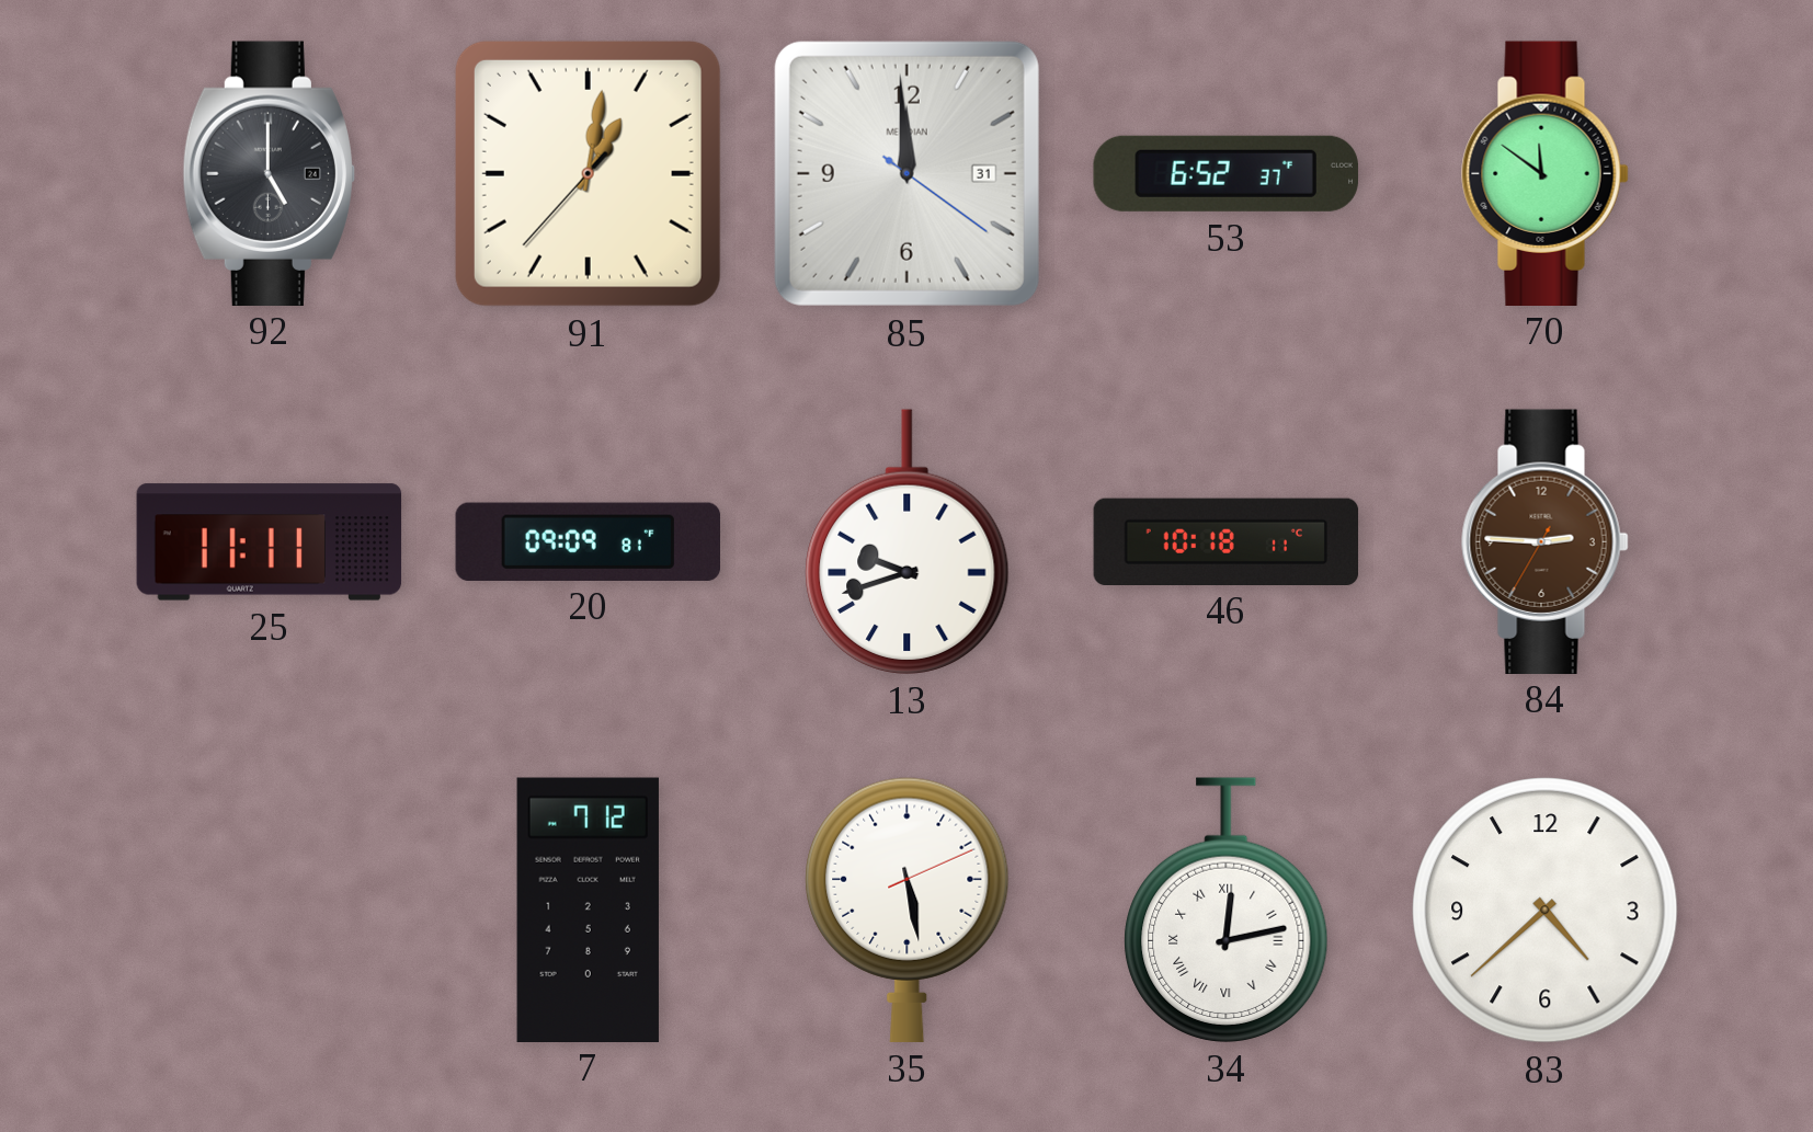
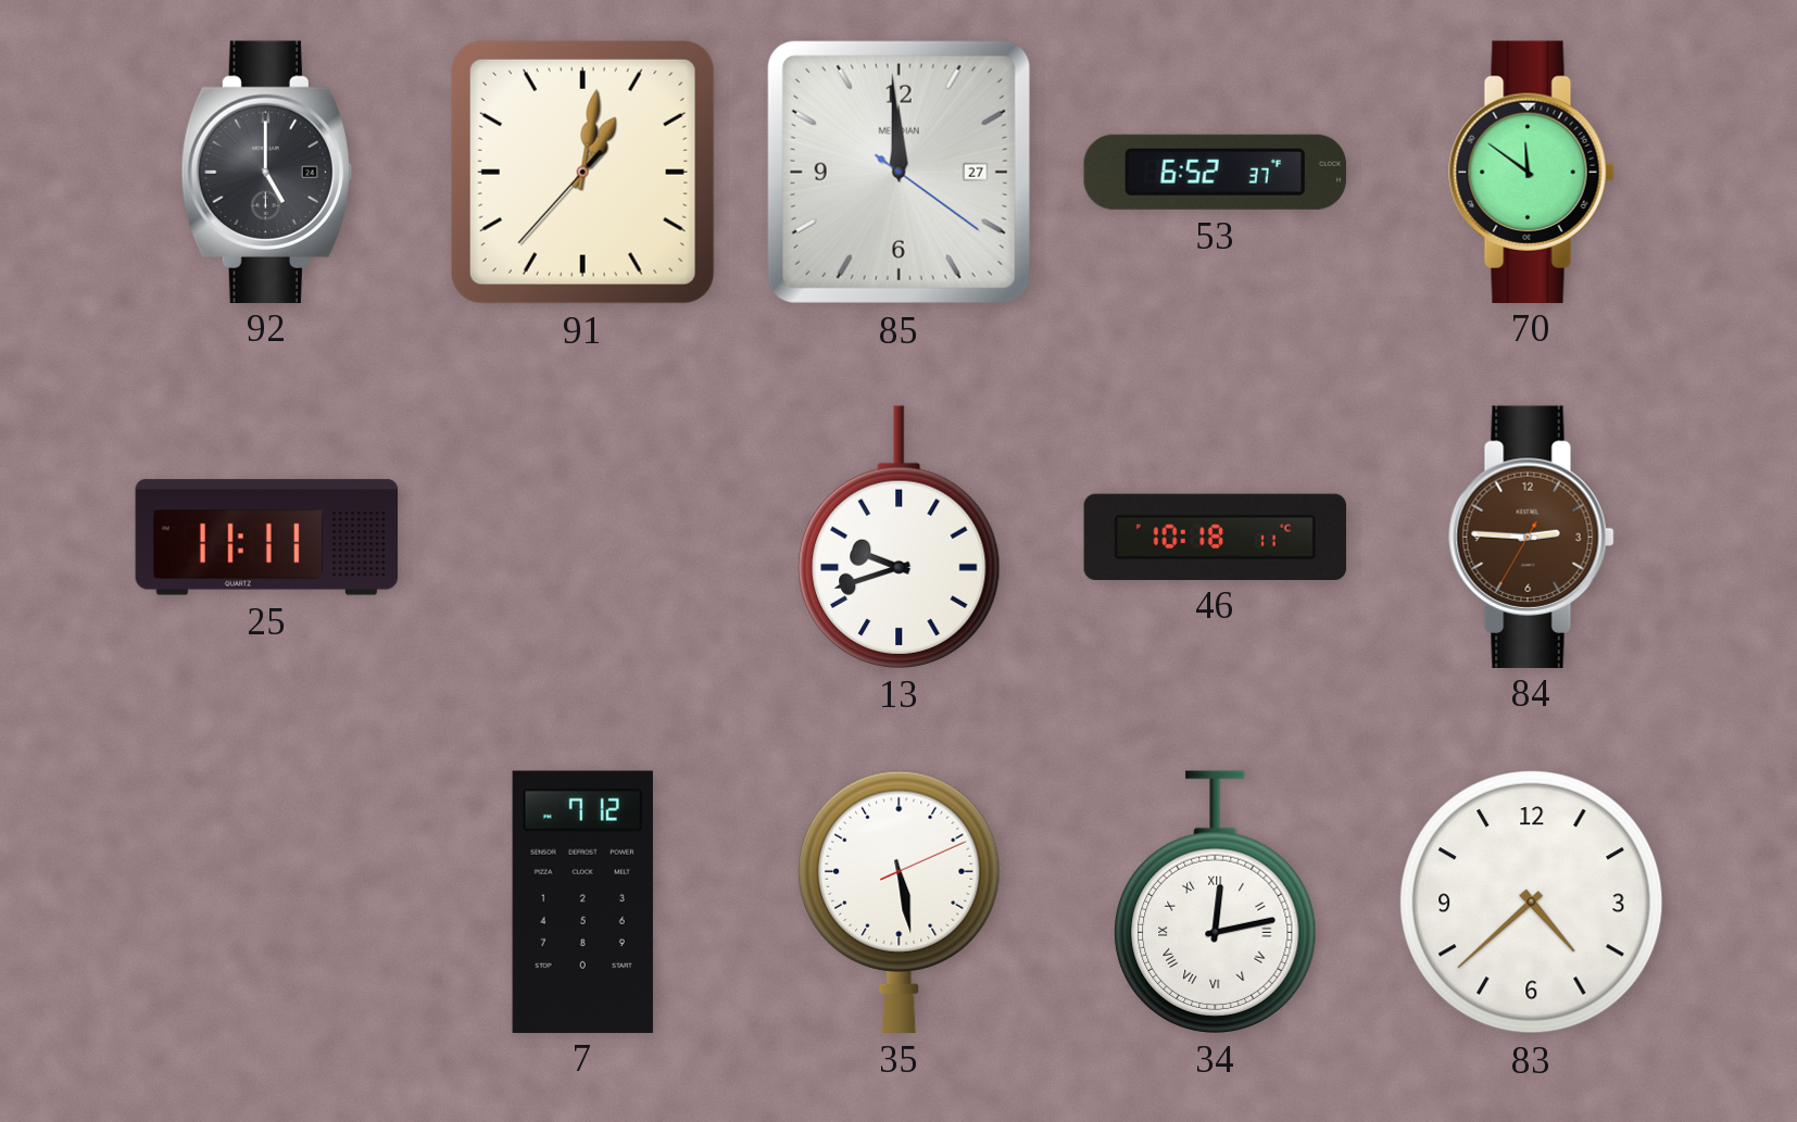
85 date: 31 -> 27
20: 09:09 -> none
